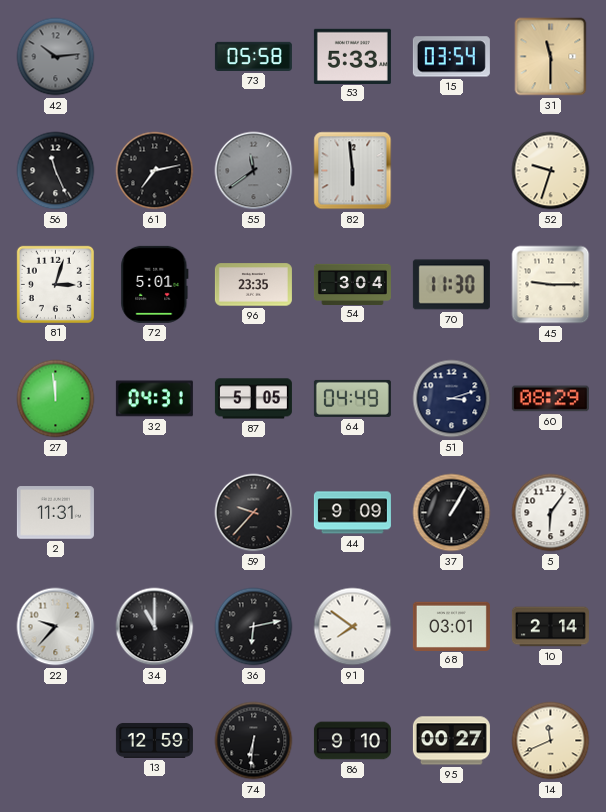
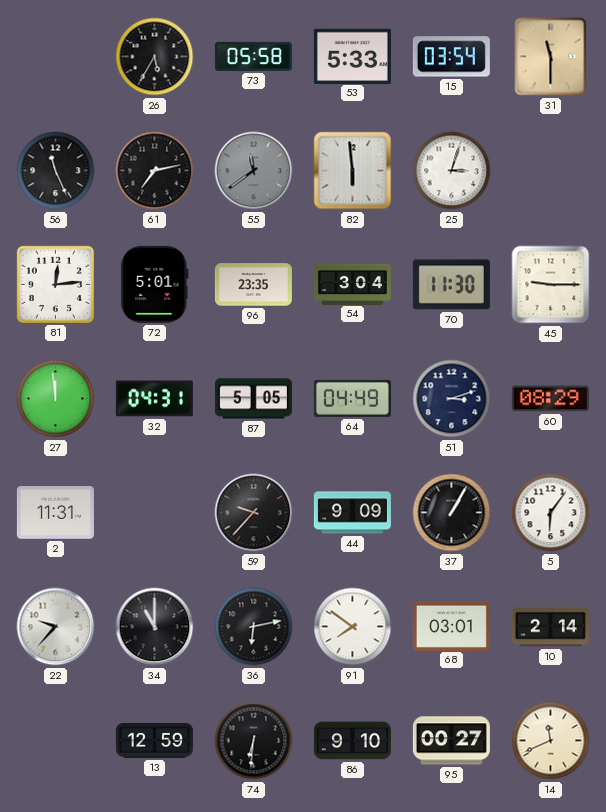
42: 10:14 -> none
26: none -> 5:35
25: none -> 3:03
52: 9:33 -> none
81: 3:03 -> 12:14
